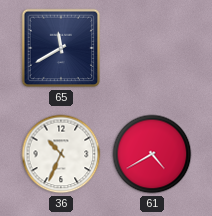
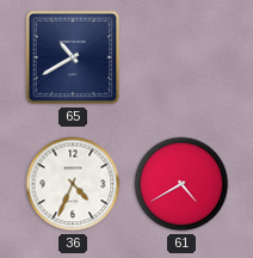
65: 11:40 -> 10:40
36: 10:34 -> 4:34
